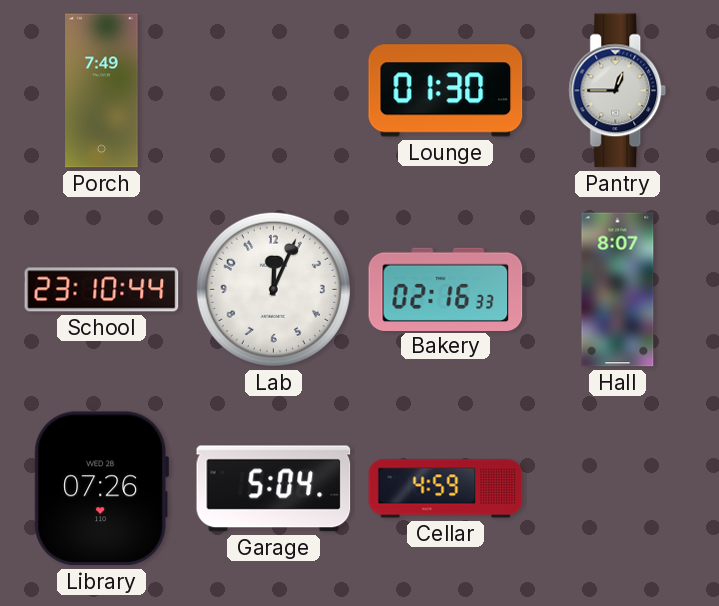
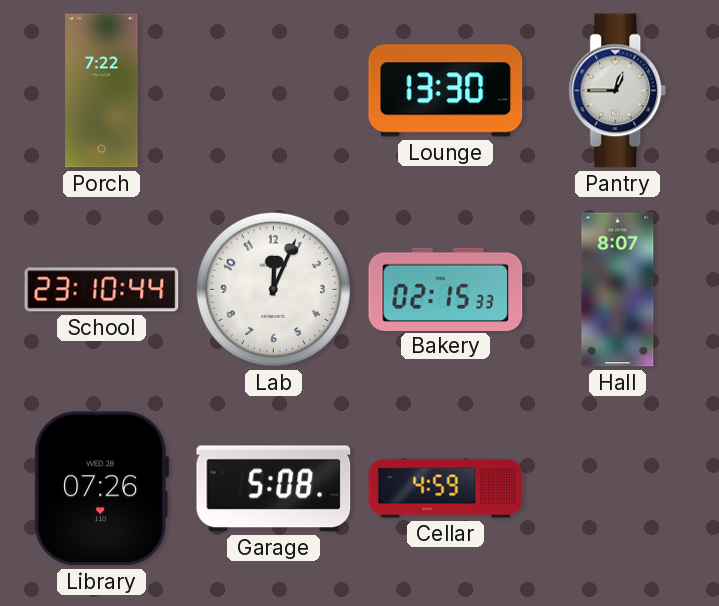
Porch: 7:49 -> 7:22
Lounge: 01:30 -> 13:30
Bakery: 02:16 -> 02:15
Garage: 5:04 -> 5:08
